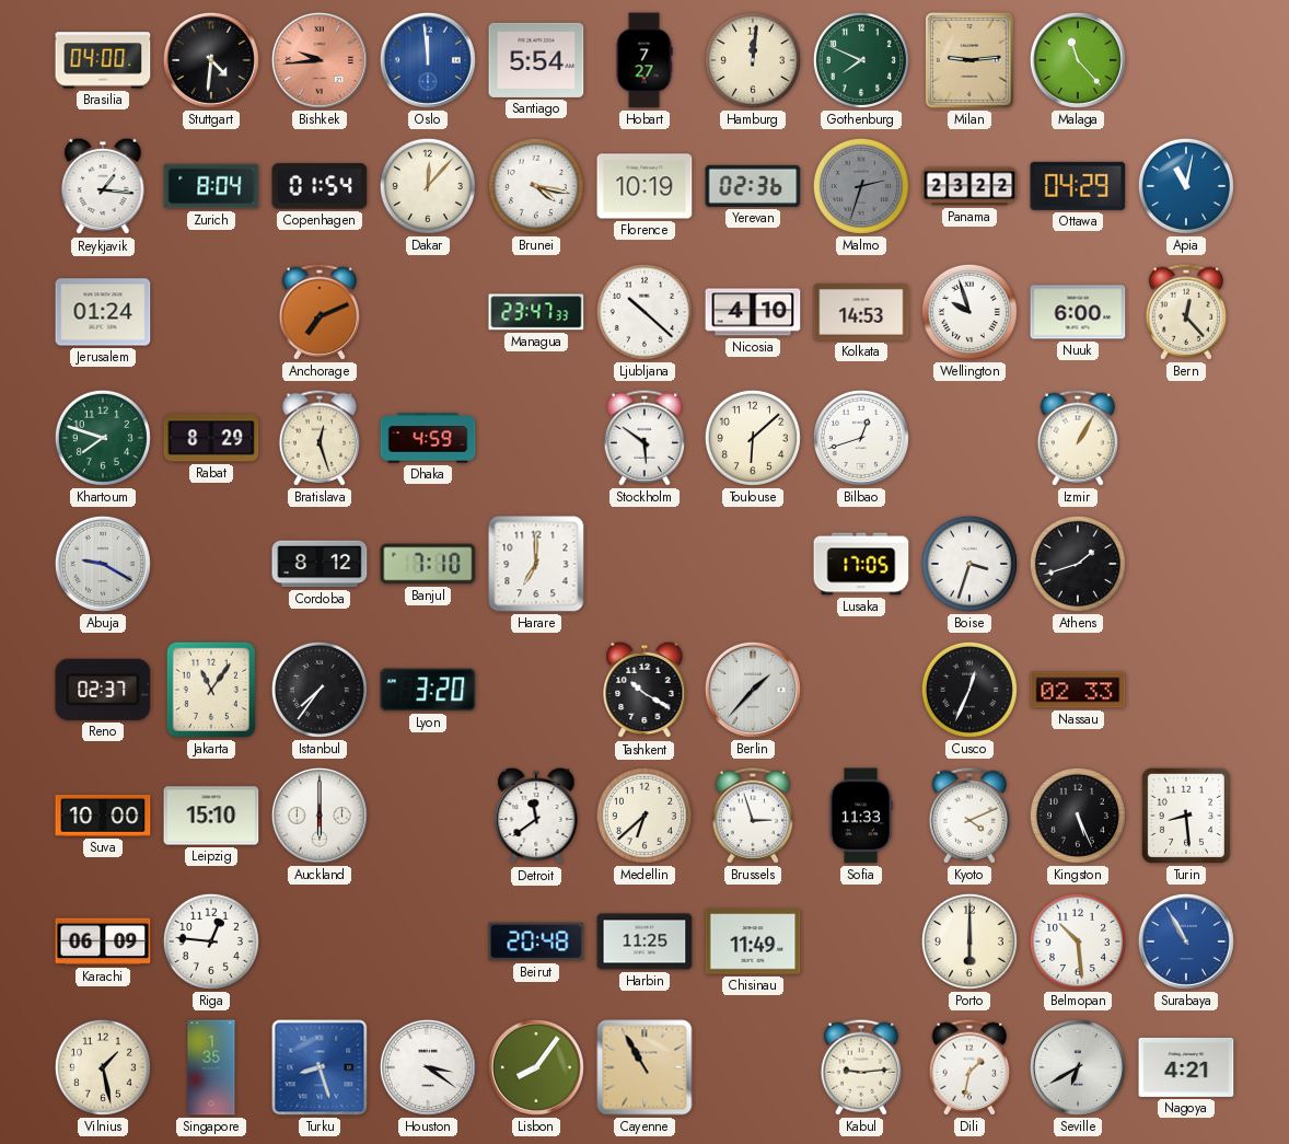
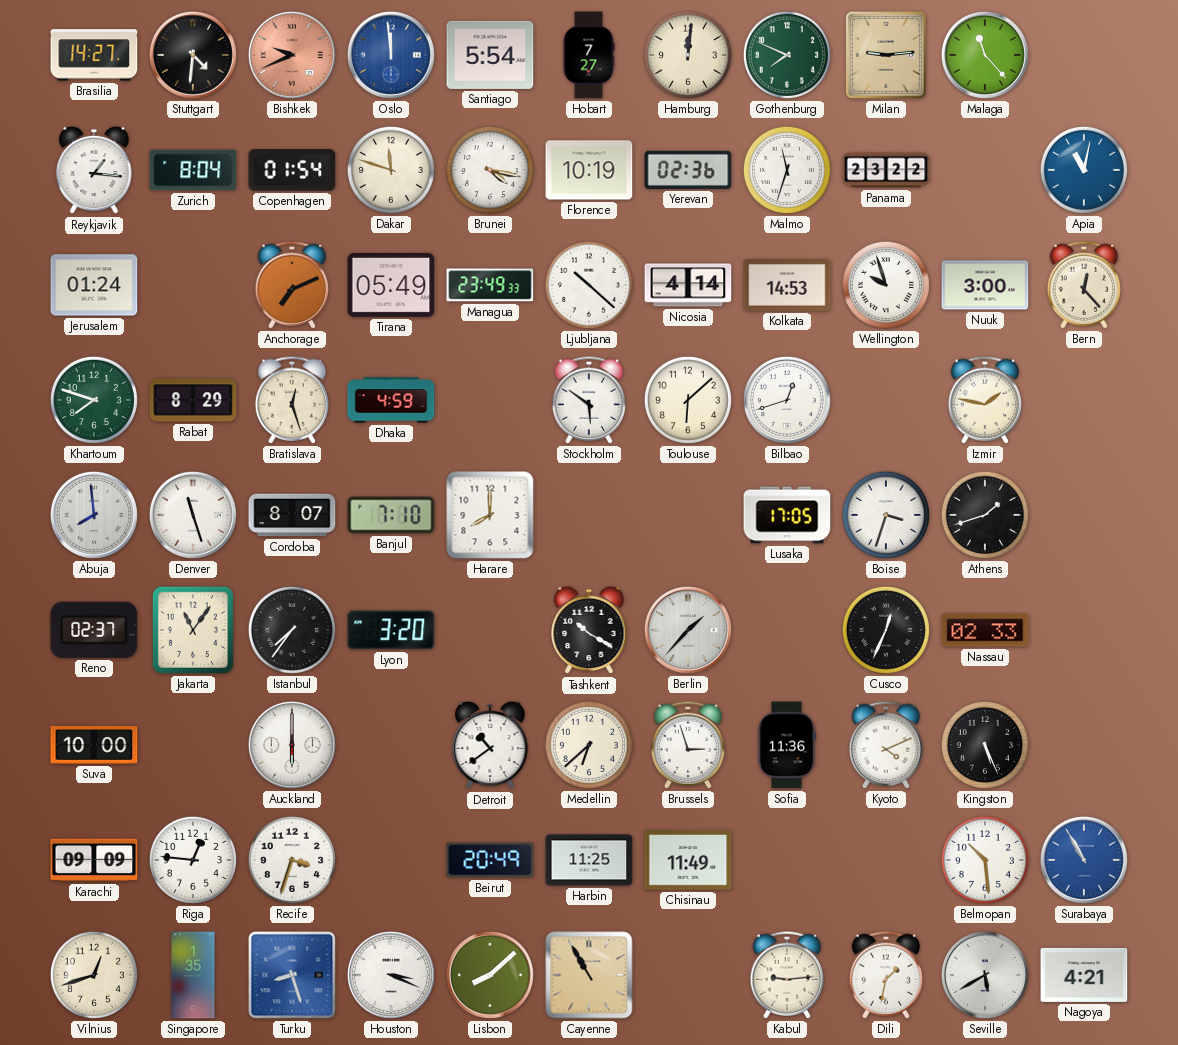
Brasilia: 04:00 -> 14:27
Bishkek: 9:44 -> 9:41
Dakar: 12:07 -> 11:48
Malmo: 2:33 -> 11:33
Malmo dial: grey -> white
Ottawa: 04:29 -> none
Tirana: none -> 05:49
Managua: 23:47 -> 23:49
Nicosia: 4:10 -> 4:14
Nuuk: 6:00 -> 3:00
Izmir: 1:05 -> 1:47
Abuja: 9:20 -> 7:59
Denver: none -> 11:27
Cordoba: 8:12 -> 8:07
Harare: 7:00 -> 8:00
Leipzig: 15:10 -> none
Detroit: 11:39 -> 10:39
Sofia: 11:33 -> 11:36
Turin: 8:29 -> none
Karachi: 06:09 -> 09:09
Recife: none -> 3:33
Beirut: 20:48 -> 20:49
Porto: 6:00 -> none
Vilnius: 1:28 -> 12:42
Houston: 3:21 -> 3:19
Lisbon: 8:06 -> 8:08
Seville: 6:40 -> 5:40
